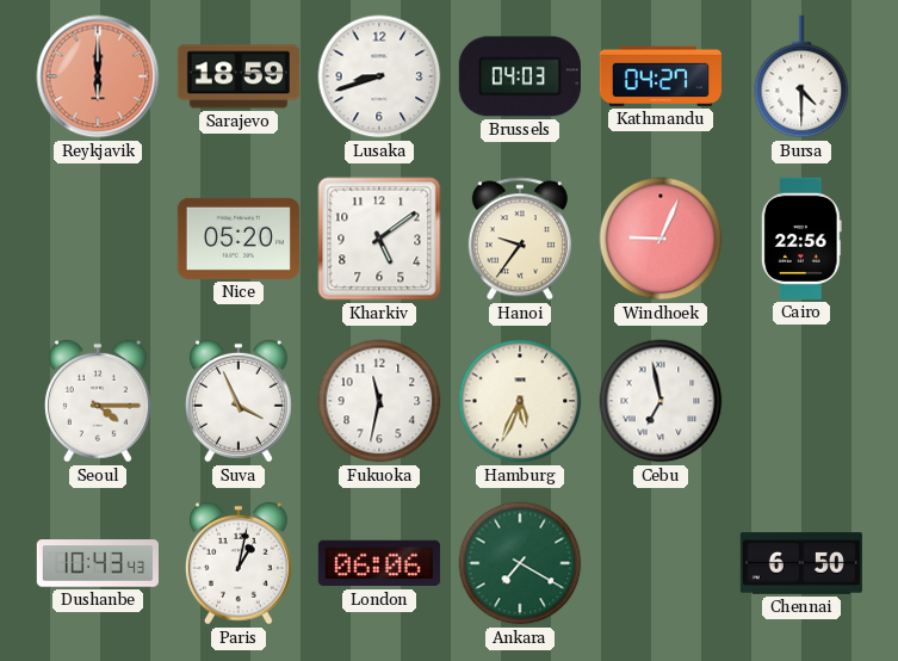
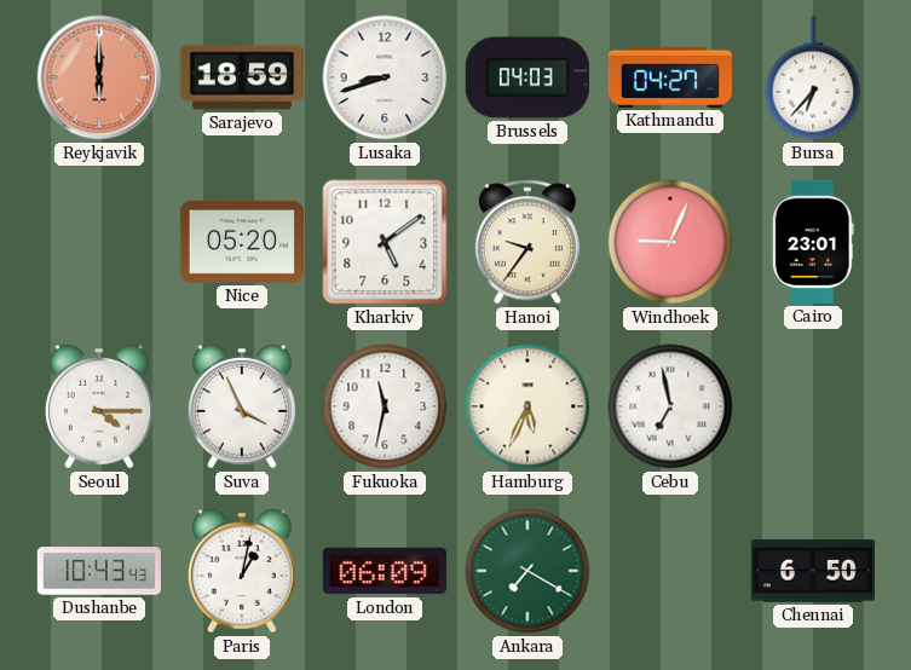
Bursa: 4:30 -> 6:37
Cairo: 22:56 -> 23:01
London: 06:06 -> 06:09
